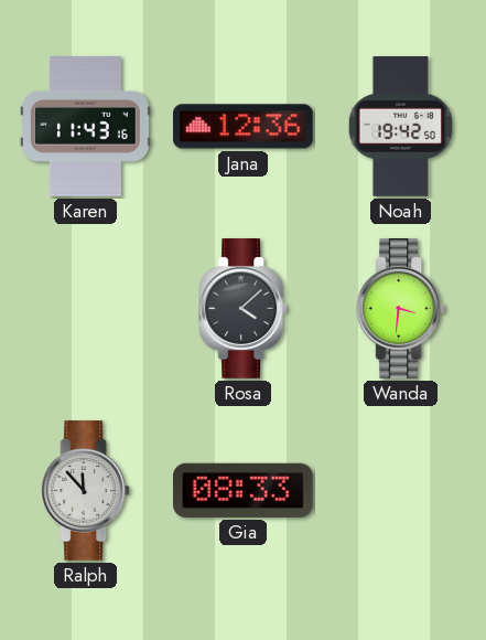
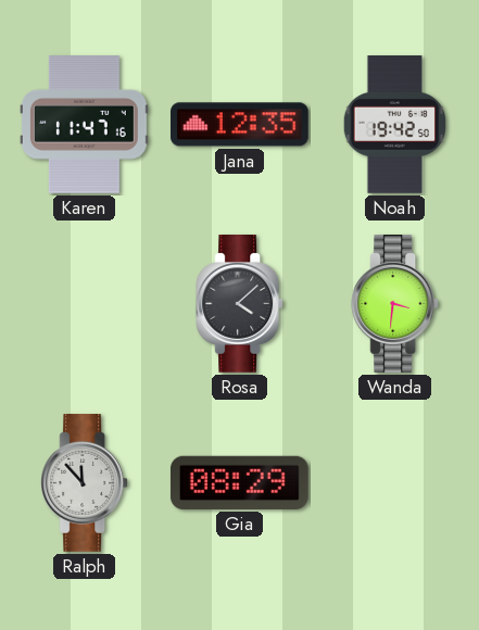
Karen: 11:43 -> 11:47
Jana: 12:36 -> 12:35
Gia: 08:33 -> 08:29
